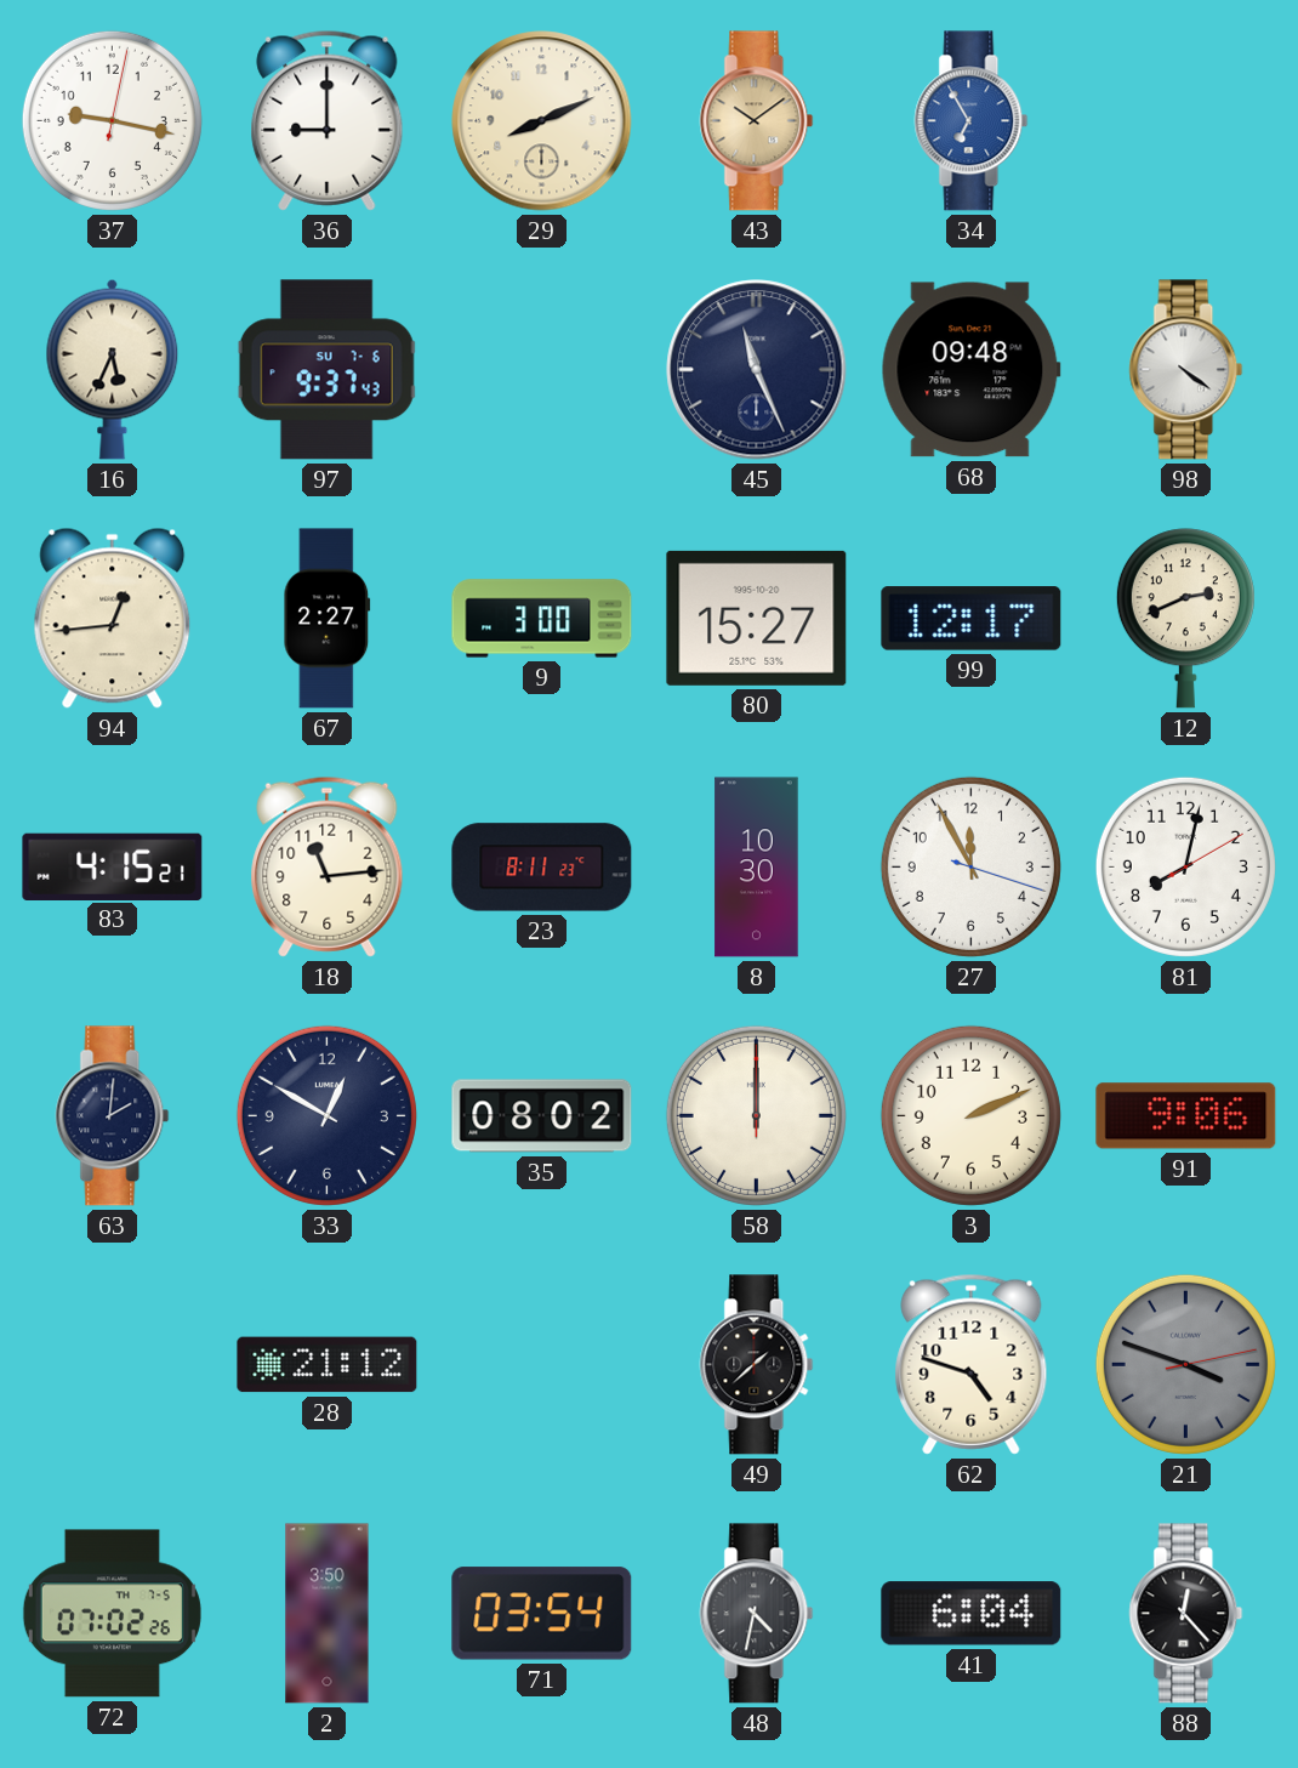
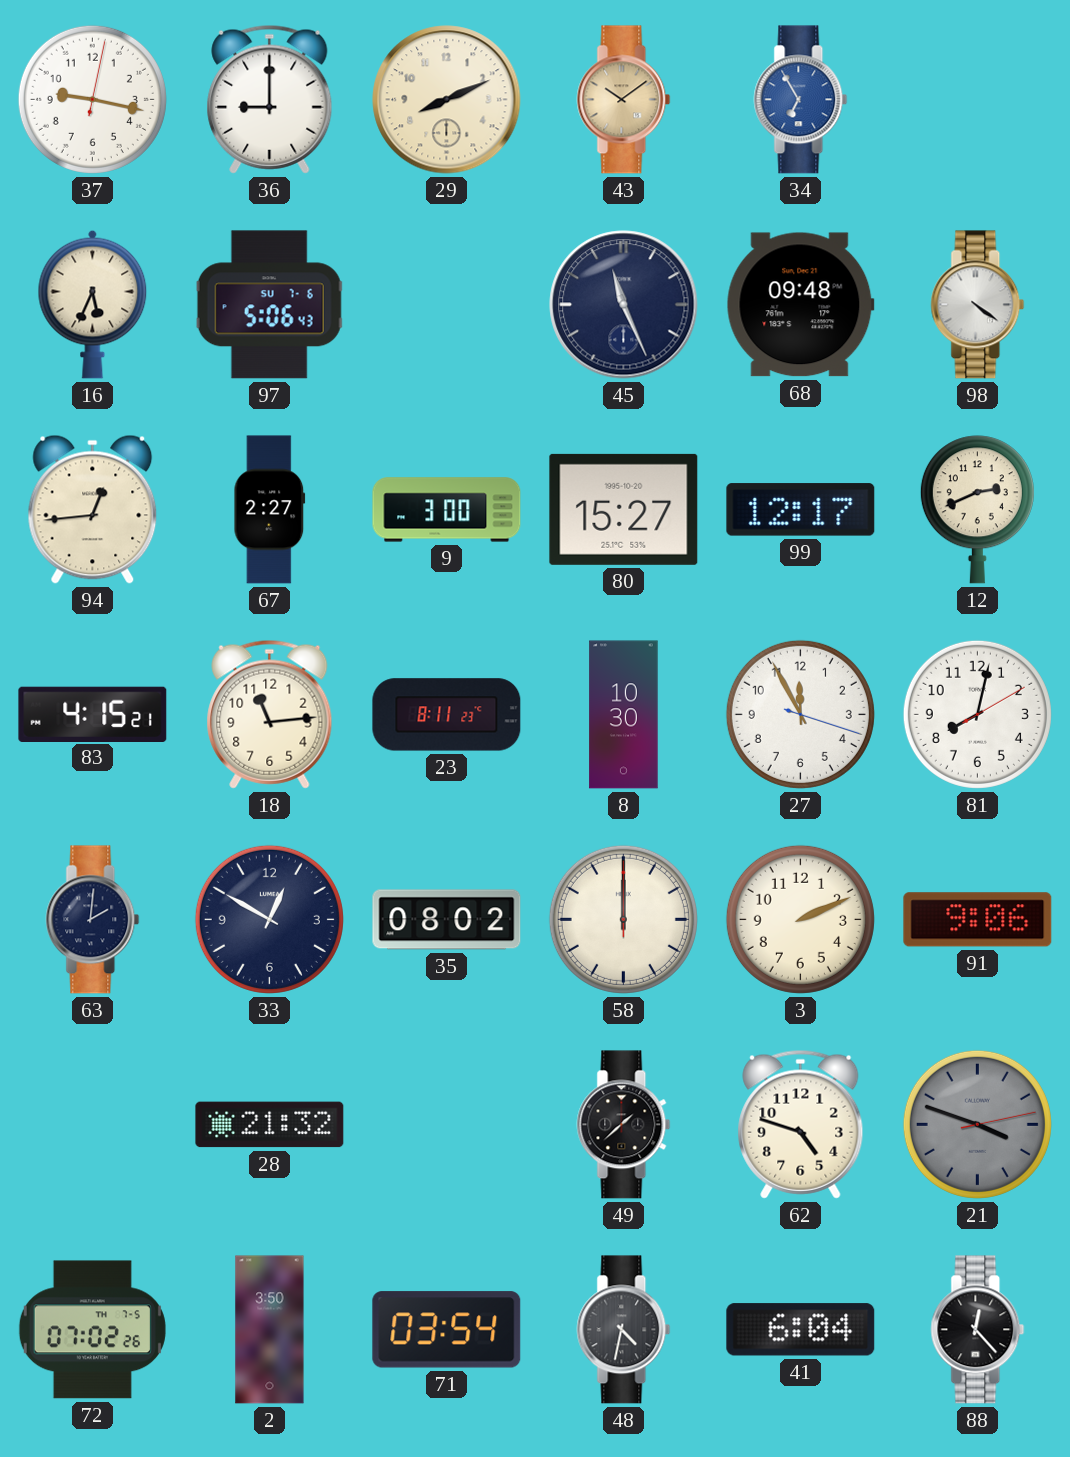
97: 9:37 -> 5:06
28: 21:12 -> 21:32
